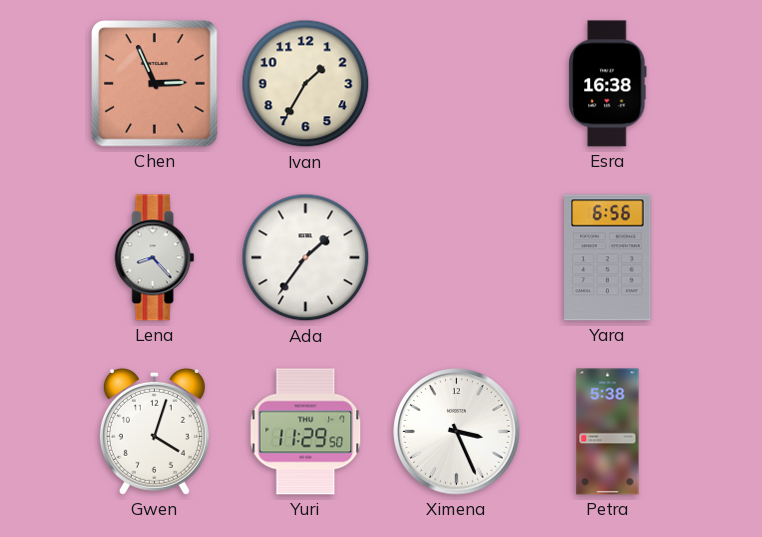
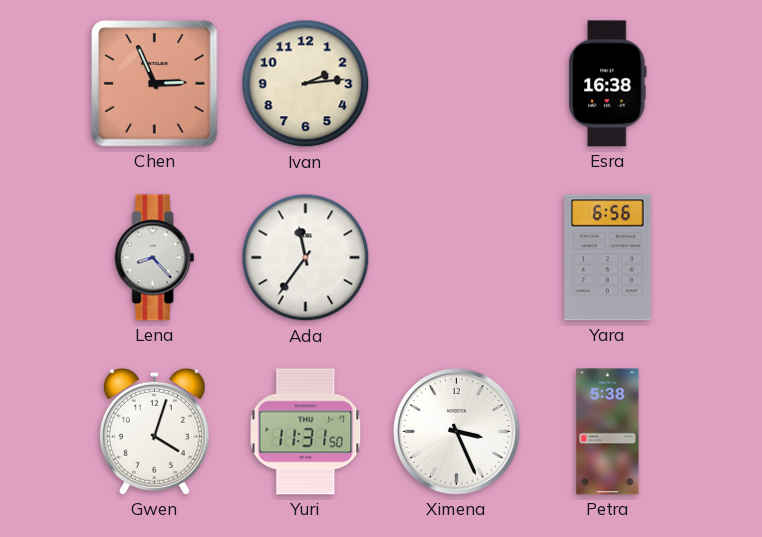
Ivan: 1:35 -> 2:14
Ada: 1:36 -> 11:36
Yuri: 11:29 -> 11:31
